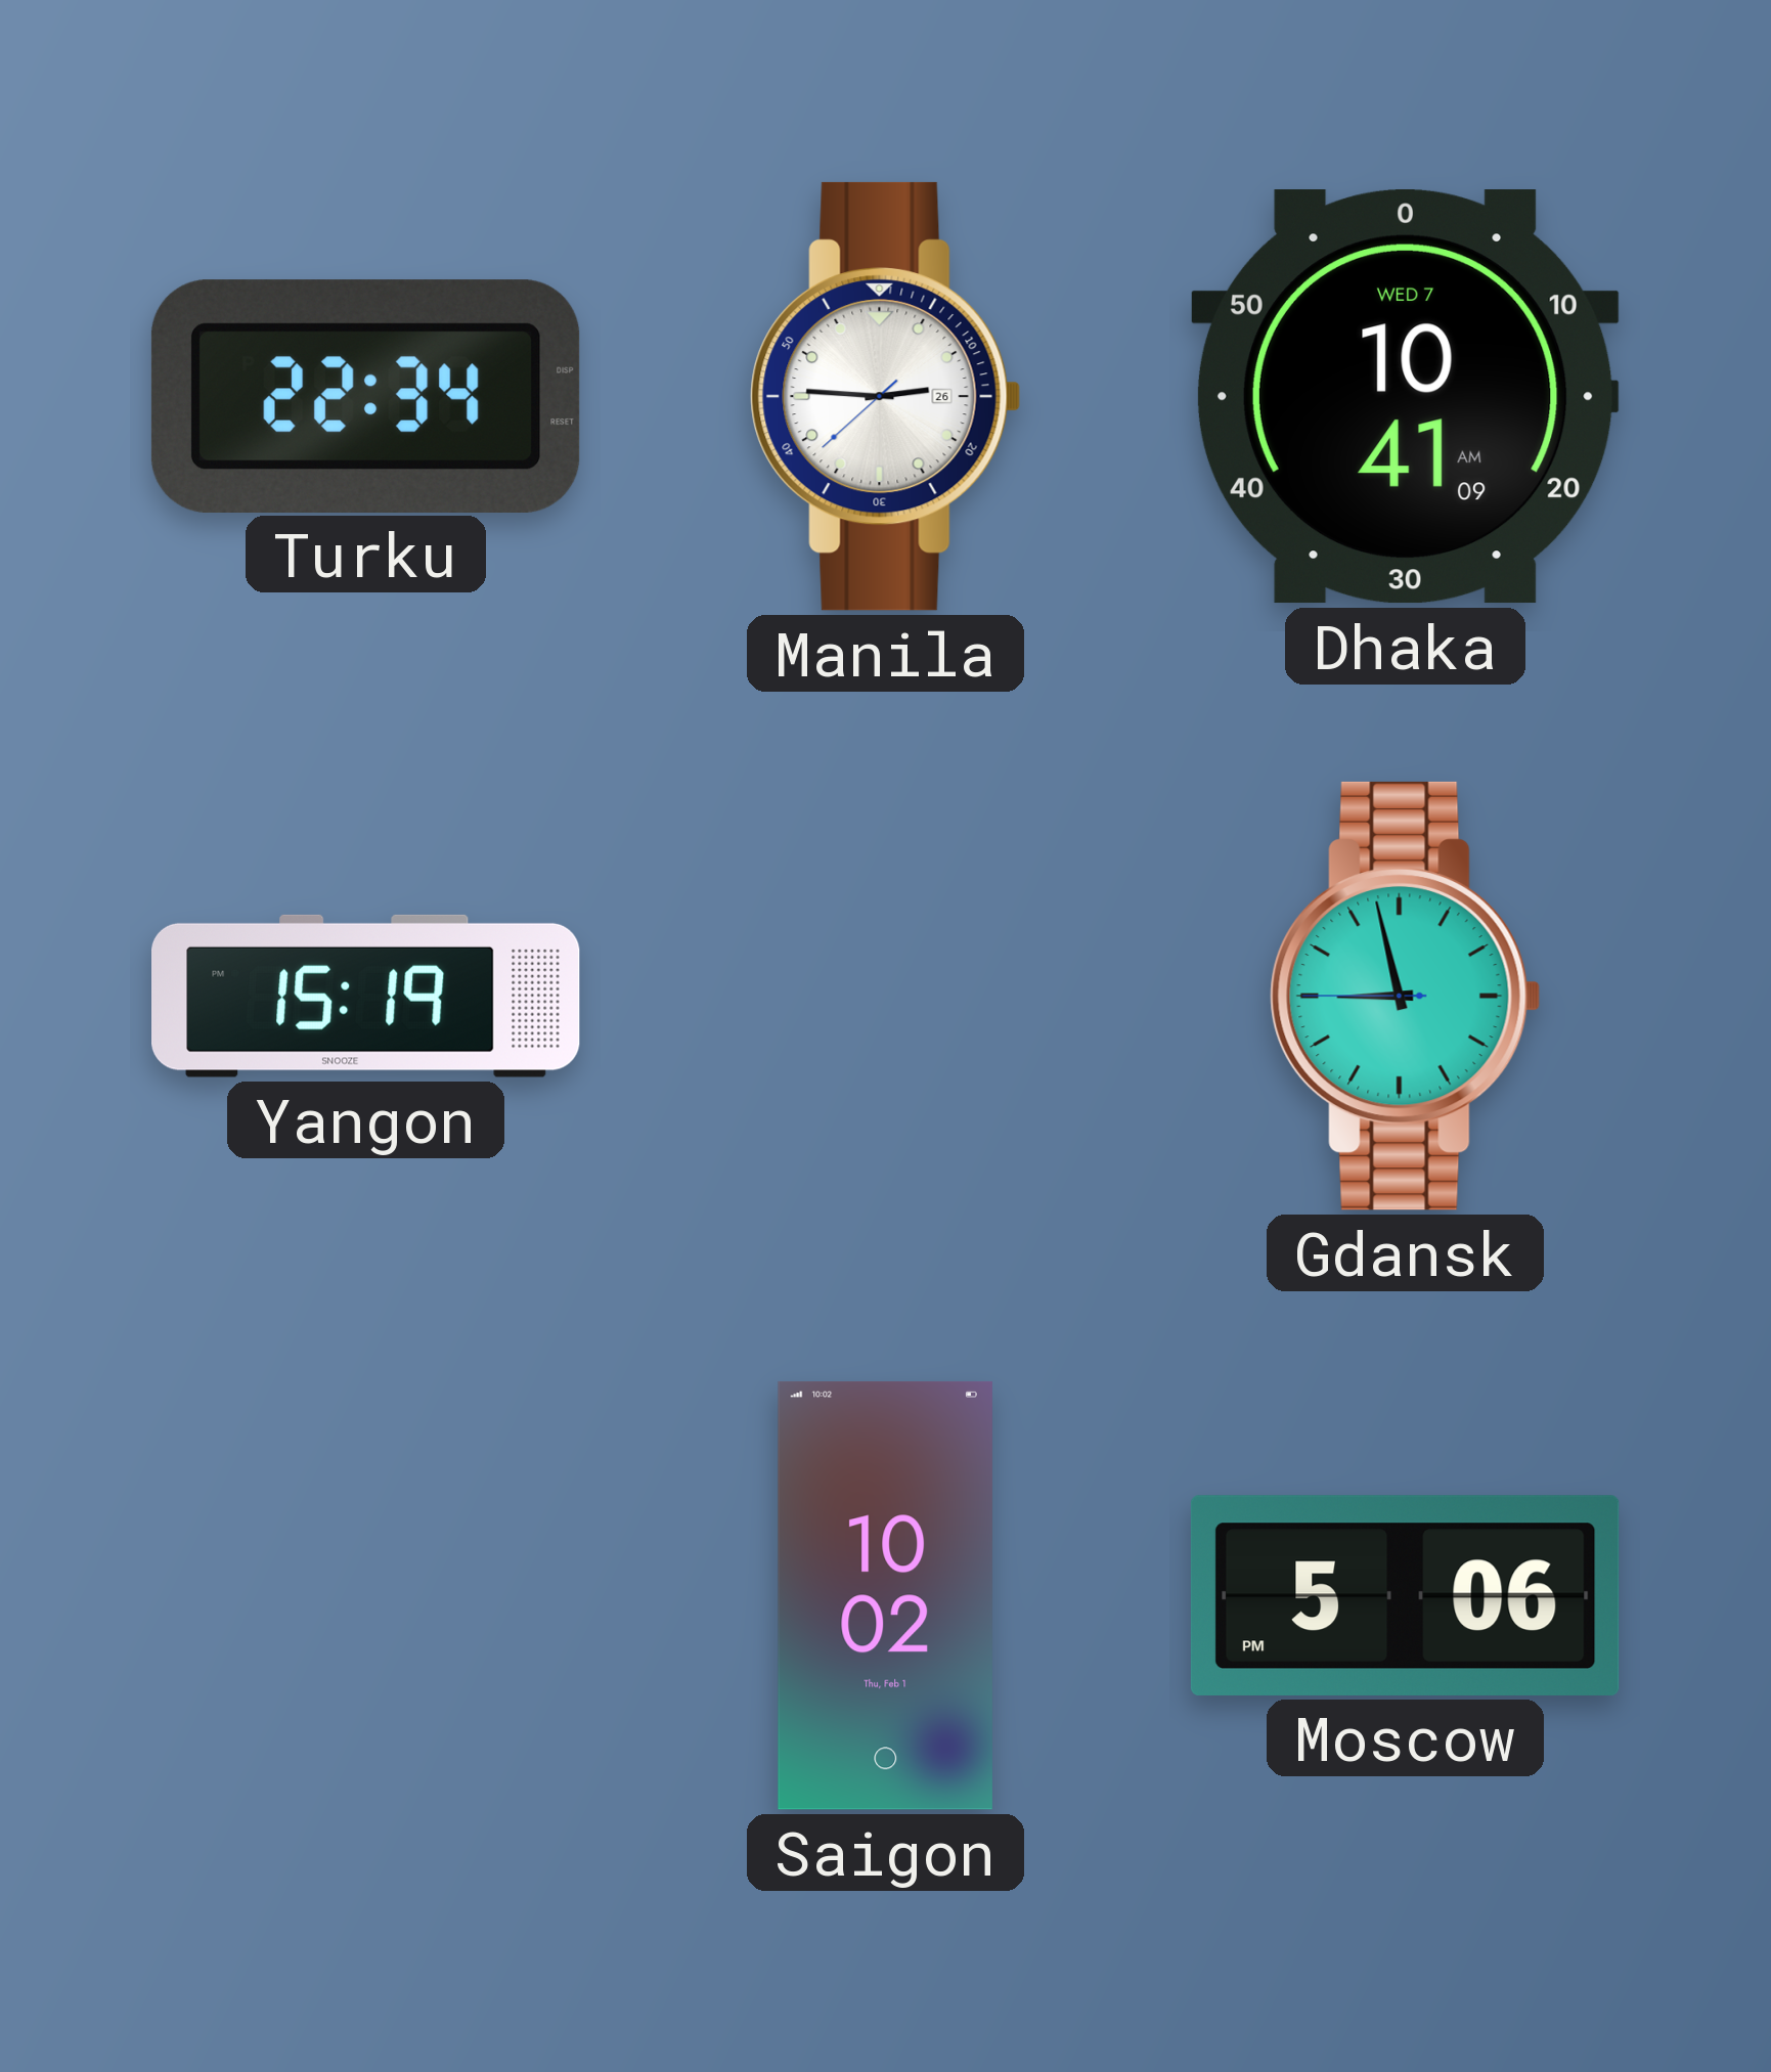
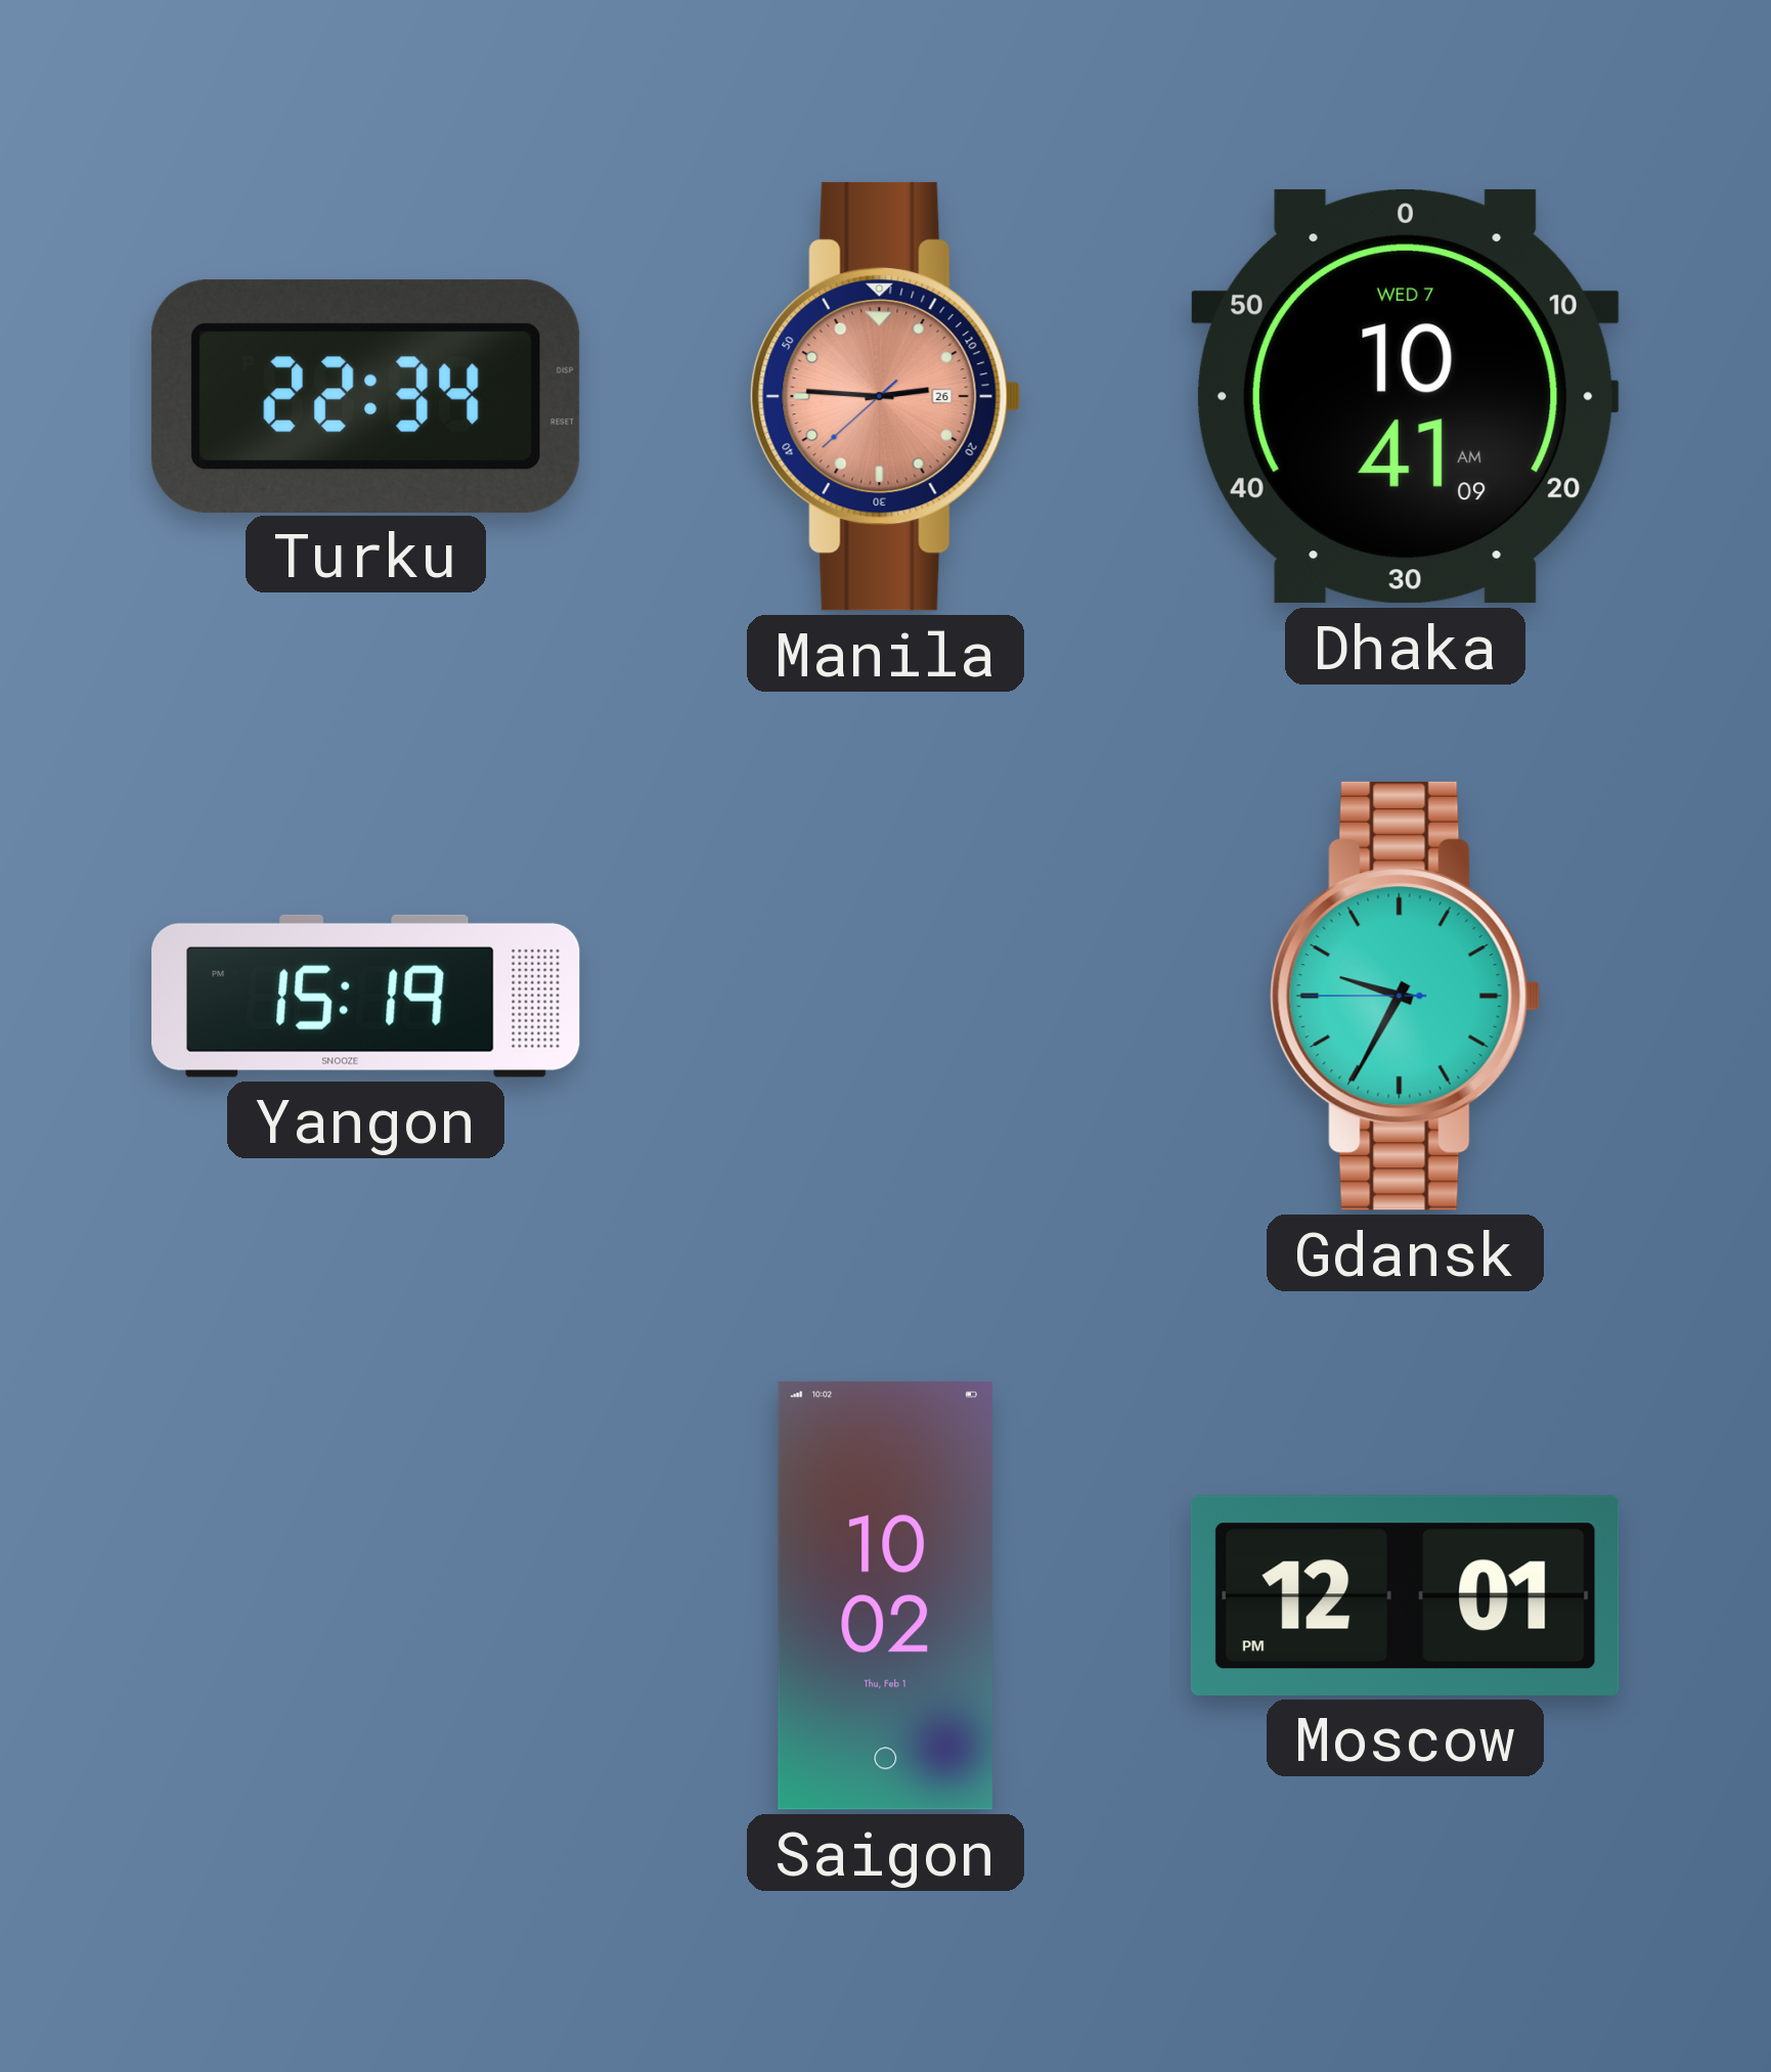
Manila dial: white -> salmon
Gdansk: 8:57 -> 9:34
Moscow: 5:06 -> 12:01
